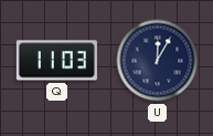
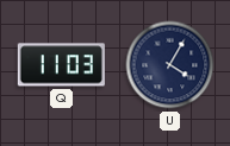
U: 12:05 -> 4:05
